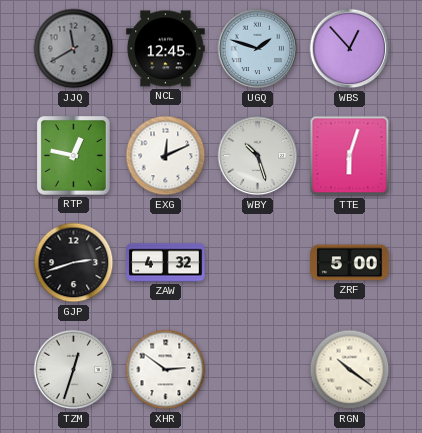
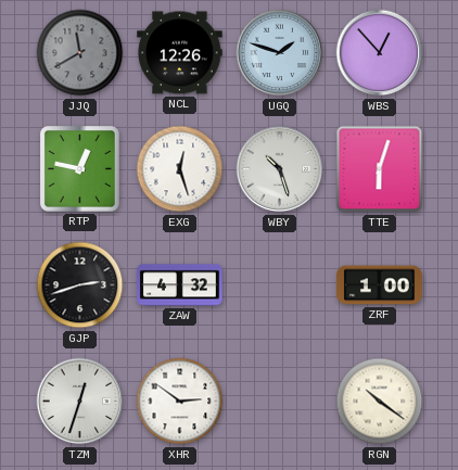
NCL: 12:45 -> 12:26
EXG: 12:11 -> 12:27
ZRF: 5:00 -> 1:00
